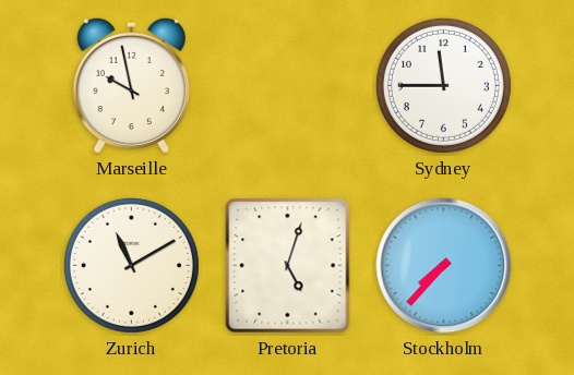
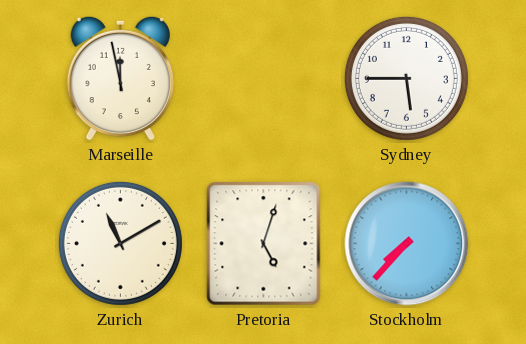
Marseille: 9:58 -> 11:58
Sydney: 11:45 -> 5:45
